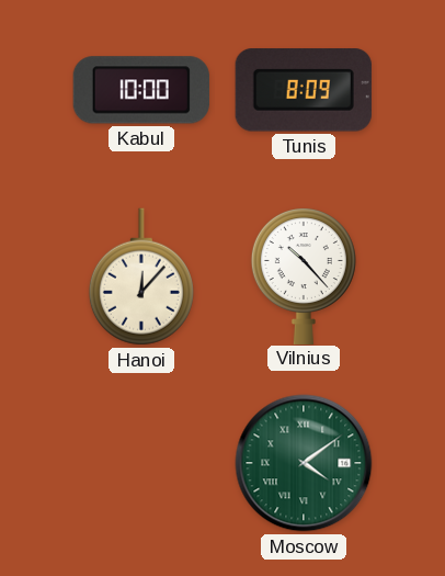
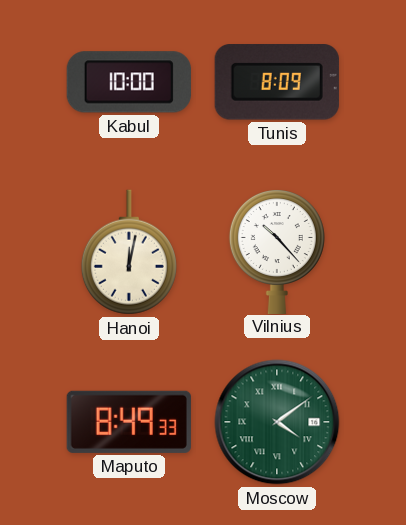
Hanoi: 12:07 -> 12:02
Maputo: none -> 8:49
